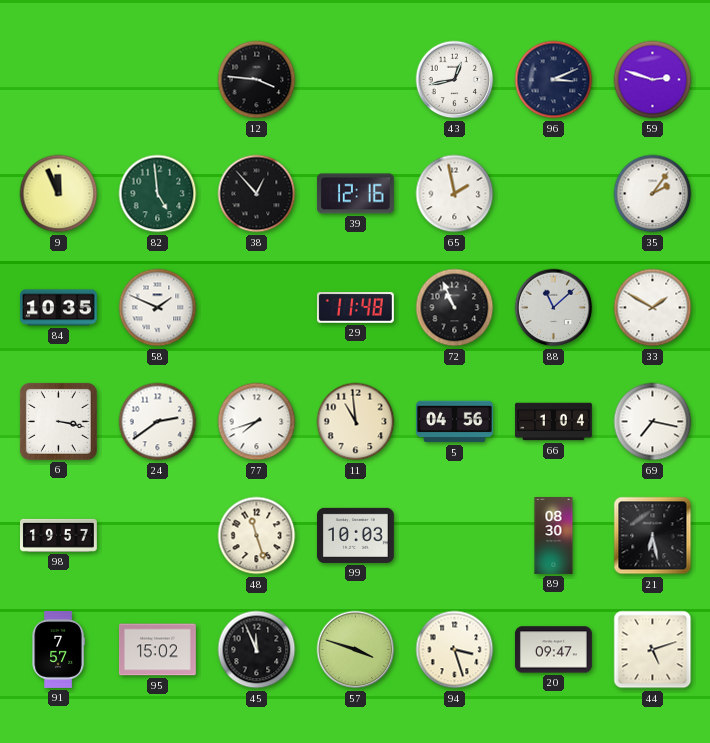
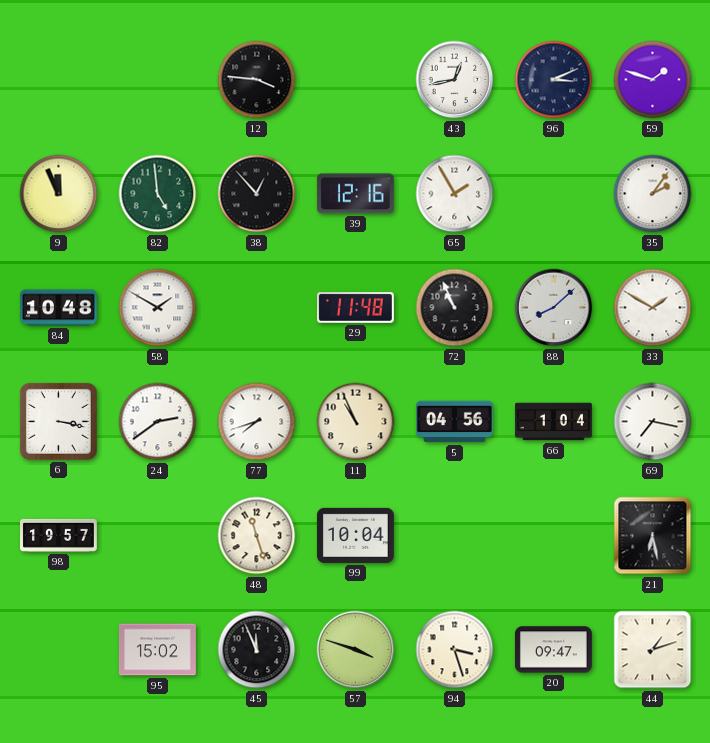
59: 2:48 -> 1:48
65: 1:58 -> 1:55
84: 10:35 -> 10:48
58: 1:49 -> 1:50
88: 11:08 -> 8:08
11: 10:59 -> 10:56
99: 10:03 -> 10:04
89: 08:30 -> none
91: 7:57 -> none
44: 5:12 -> 1:12
